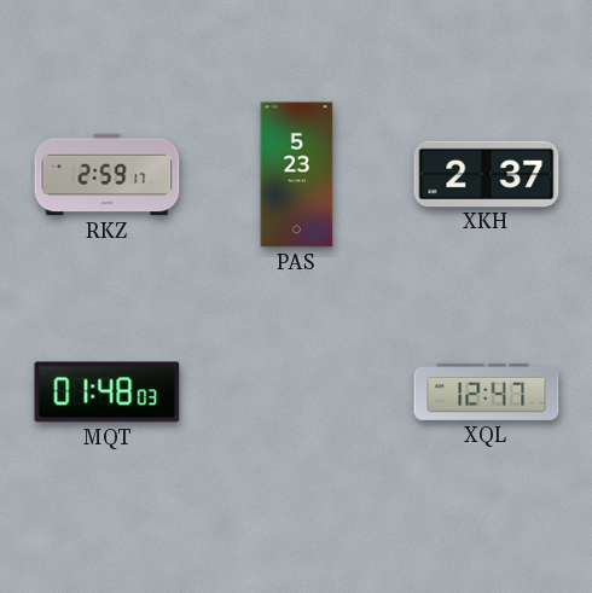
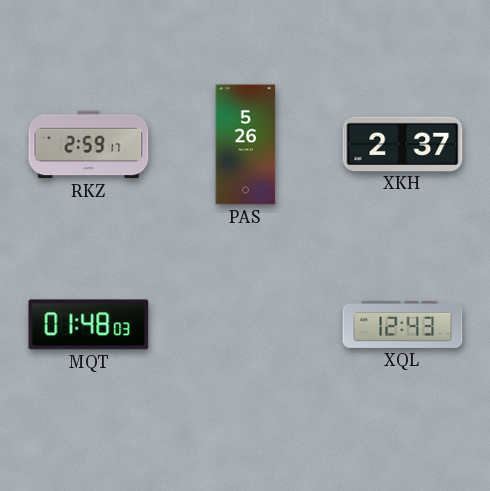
PAS: 5:23 -> 5:26
XQL: 12:47 -> 12:43
